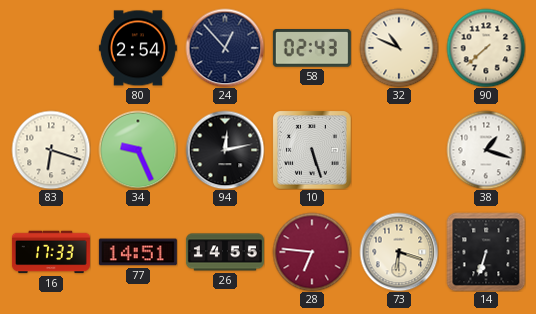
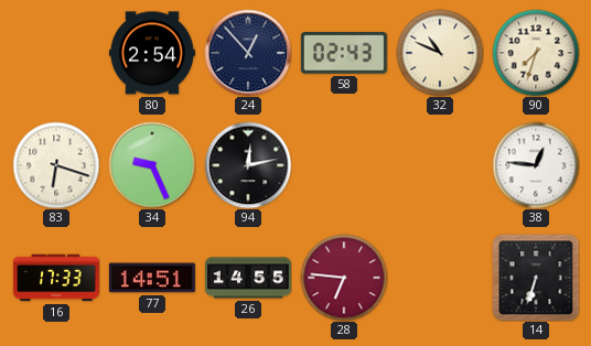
90: 7:38 -> 7:33
10: 5:27 -> none
38: 1:18 -> 12:46
73: 6:18 -> none
